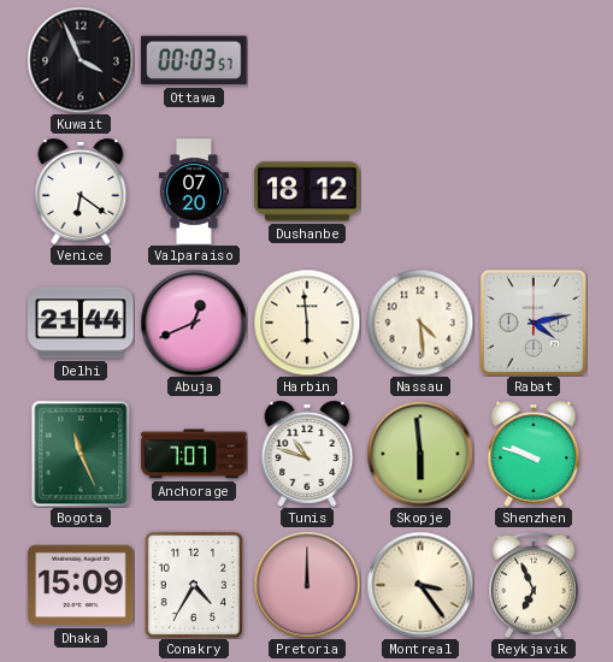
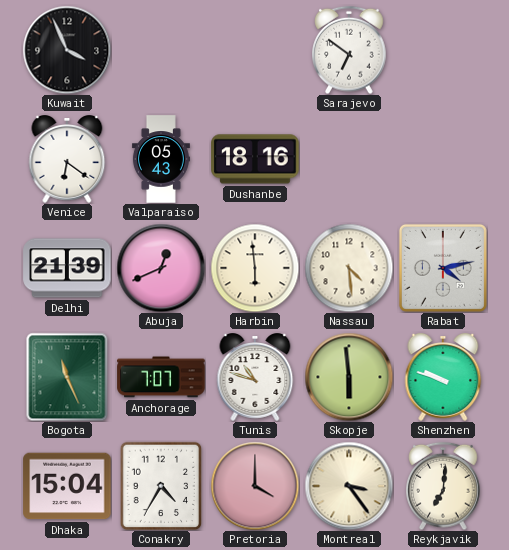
Ottawa: 00:03 -> none
Sarajevo: none -> 6:51
Valparaiso: 07:20 -> 05:43
Dushanbe: 18:12 -> 18:16
Delhi: 21:44 -> 21:39
Dhaka: 15:09 -> 15:04
Pretoria: 12:00 -> 4:00
Reykjavik: 6:56 -> 7:01
